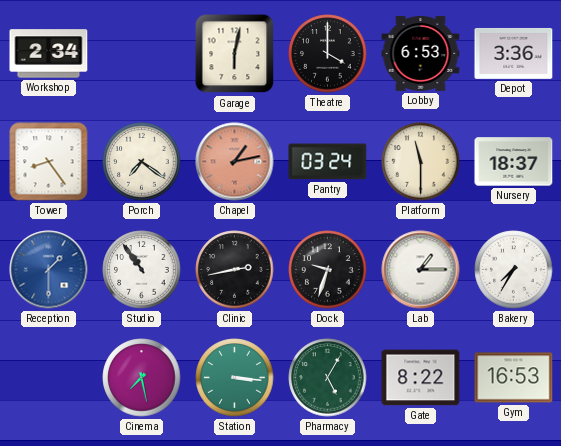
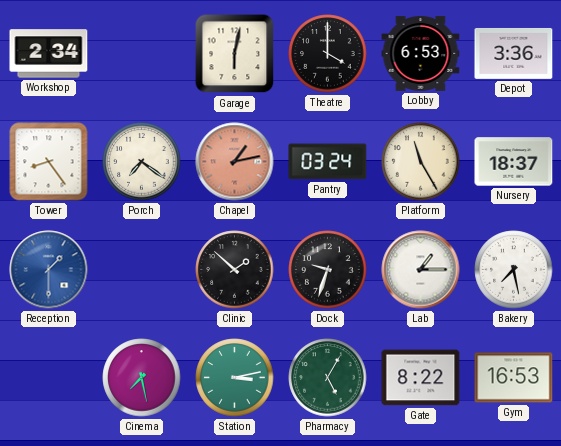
Platform: 11:30 -> 11:25
Studio: 10:54 -> none
Clinic: 2:43 -> 1:52
Bakery: 7:35 -> 7:28
Station: 3:16 -> 3:13
